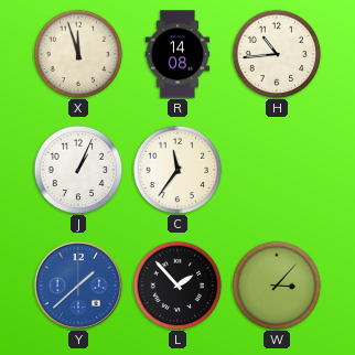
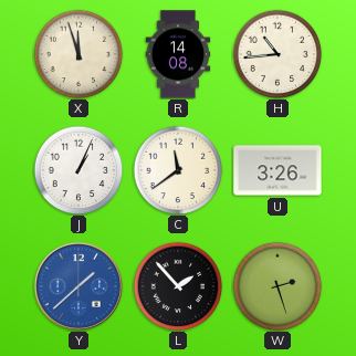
C: 11:36 -> 11:39
U: none -> 3:26
W: 3:07 -> 2:27
